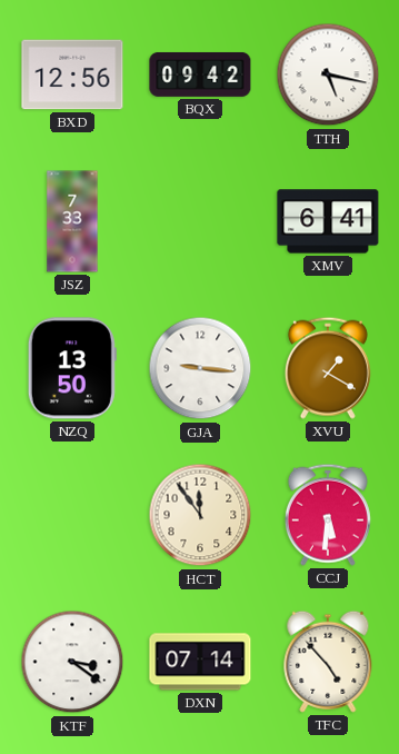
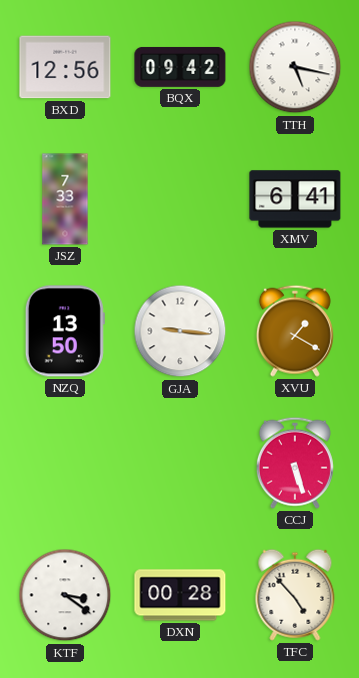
HCT: 11:54 -> none
CCJ: 5:31 -> 5:27
DXN: 07:14 -> 00:28
